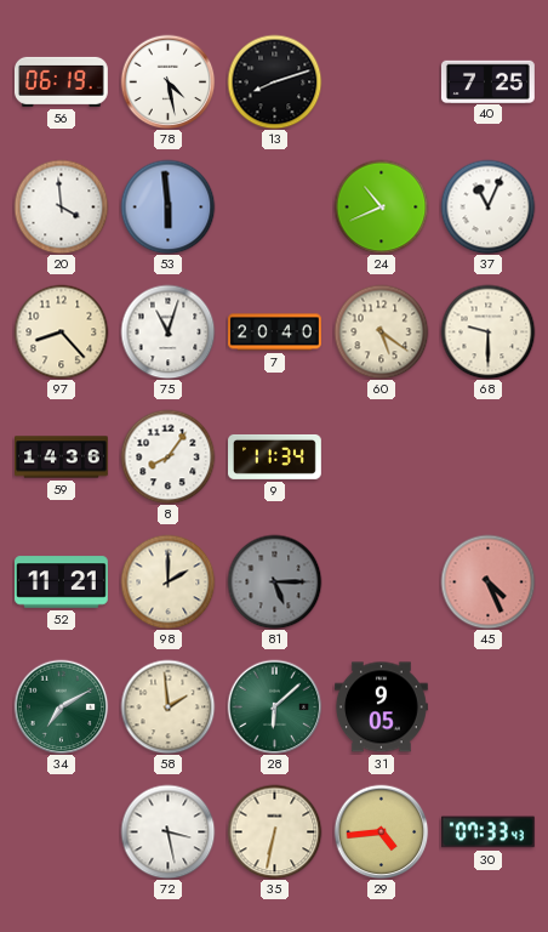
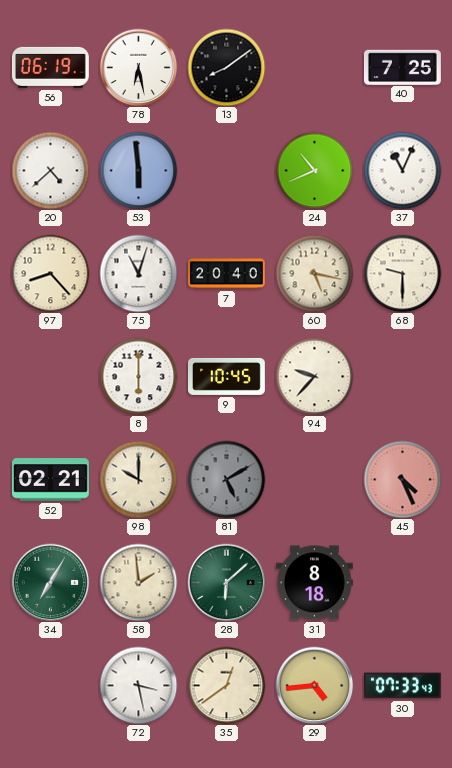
78: 4:28 -> 6:28
13: 8:12 -> 8:09
20: 3:59 -> 4:38
60: 5:21 -> 5:17
59: 14:36 -> none
8: 8:06 -> 6:00
9: 11:34 -> 10:45
94: none -> 9:37
52: 11:21 -> 02:21
98: 2:00 -> 10:00
81: 5:15 -> 5:10
34: 7:10 -> 7:05
31: 9:05 -> 8:18
35: 6:32 -> 12:39
